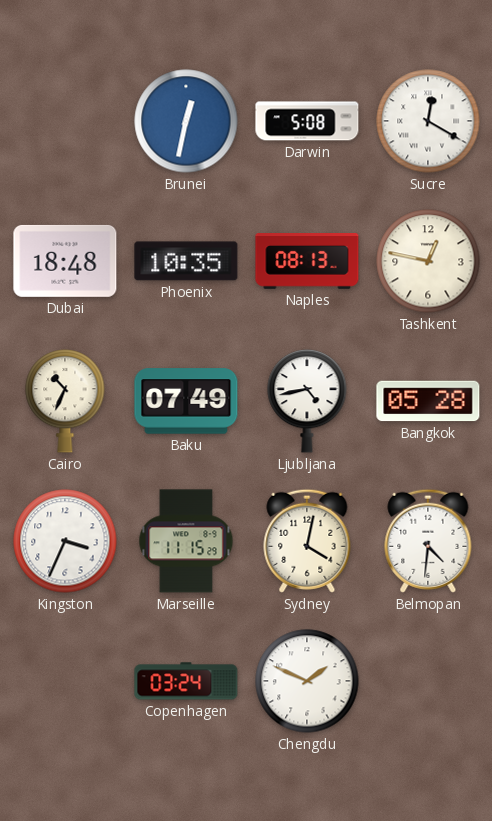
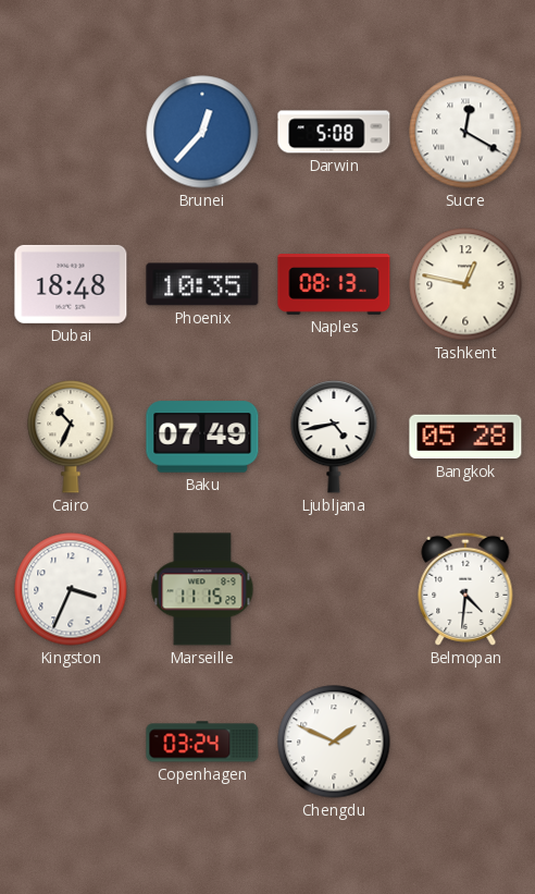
Brunei: 12:32 -> 12:37
Sydney: 4:02 -> none
